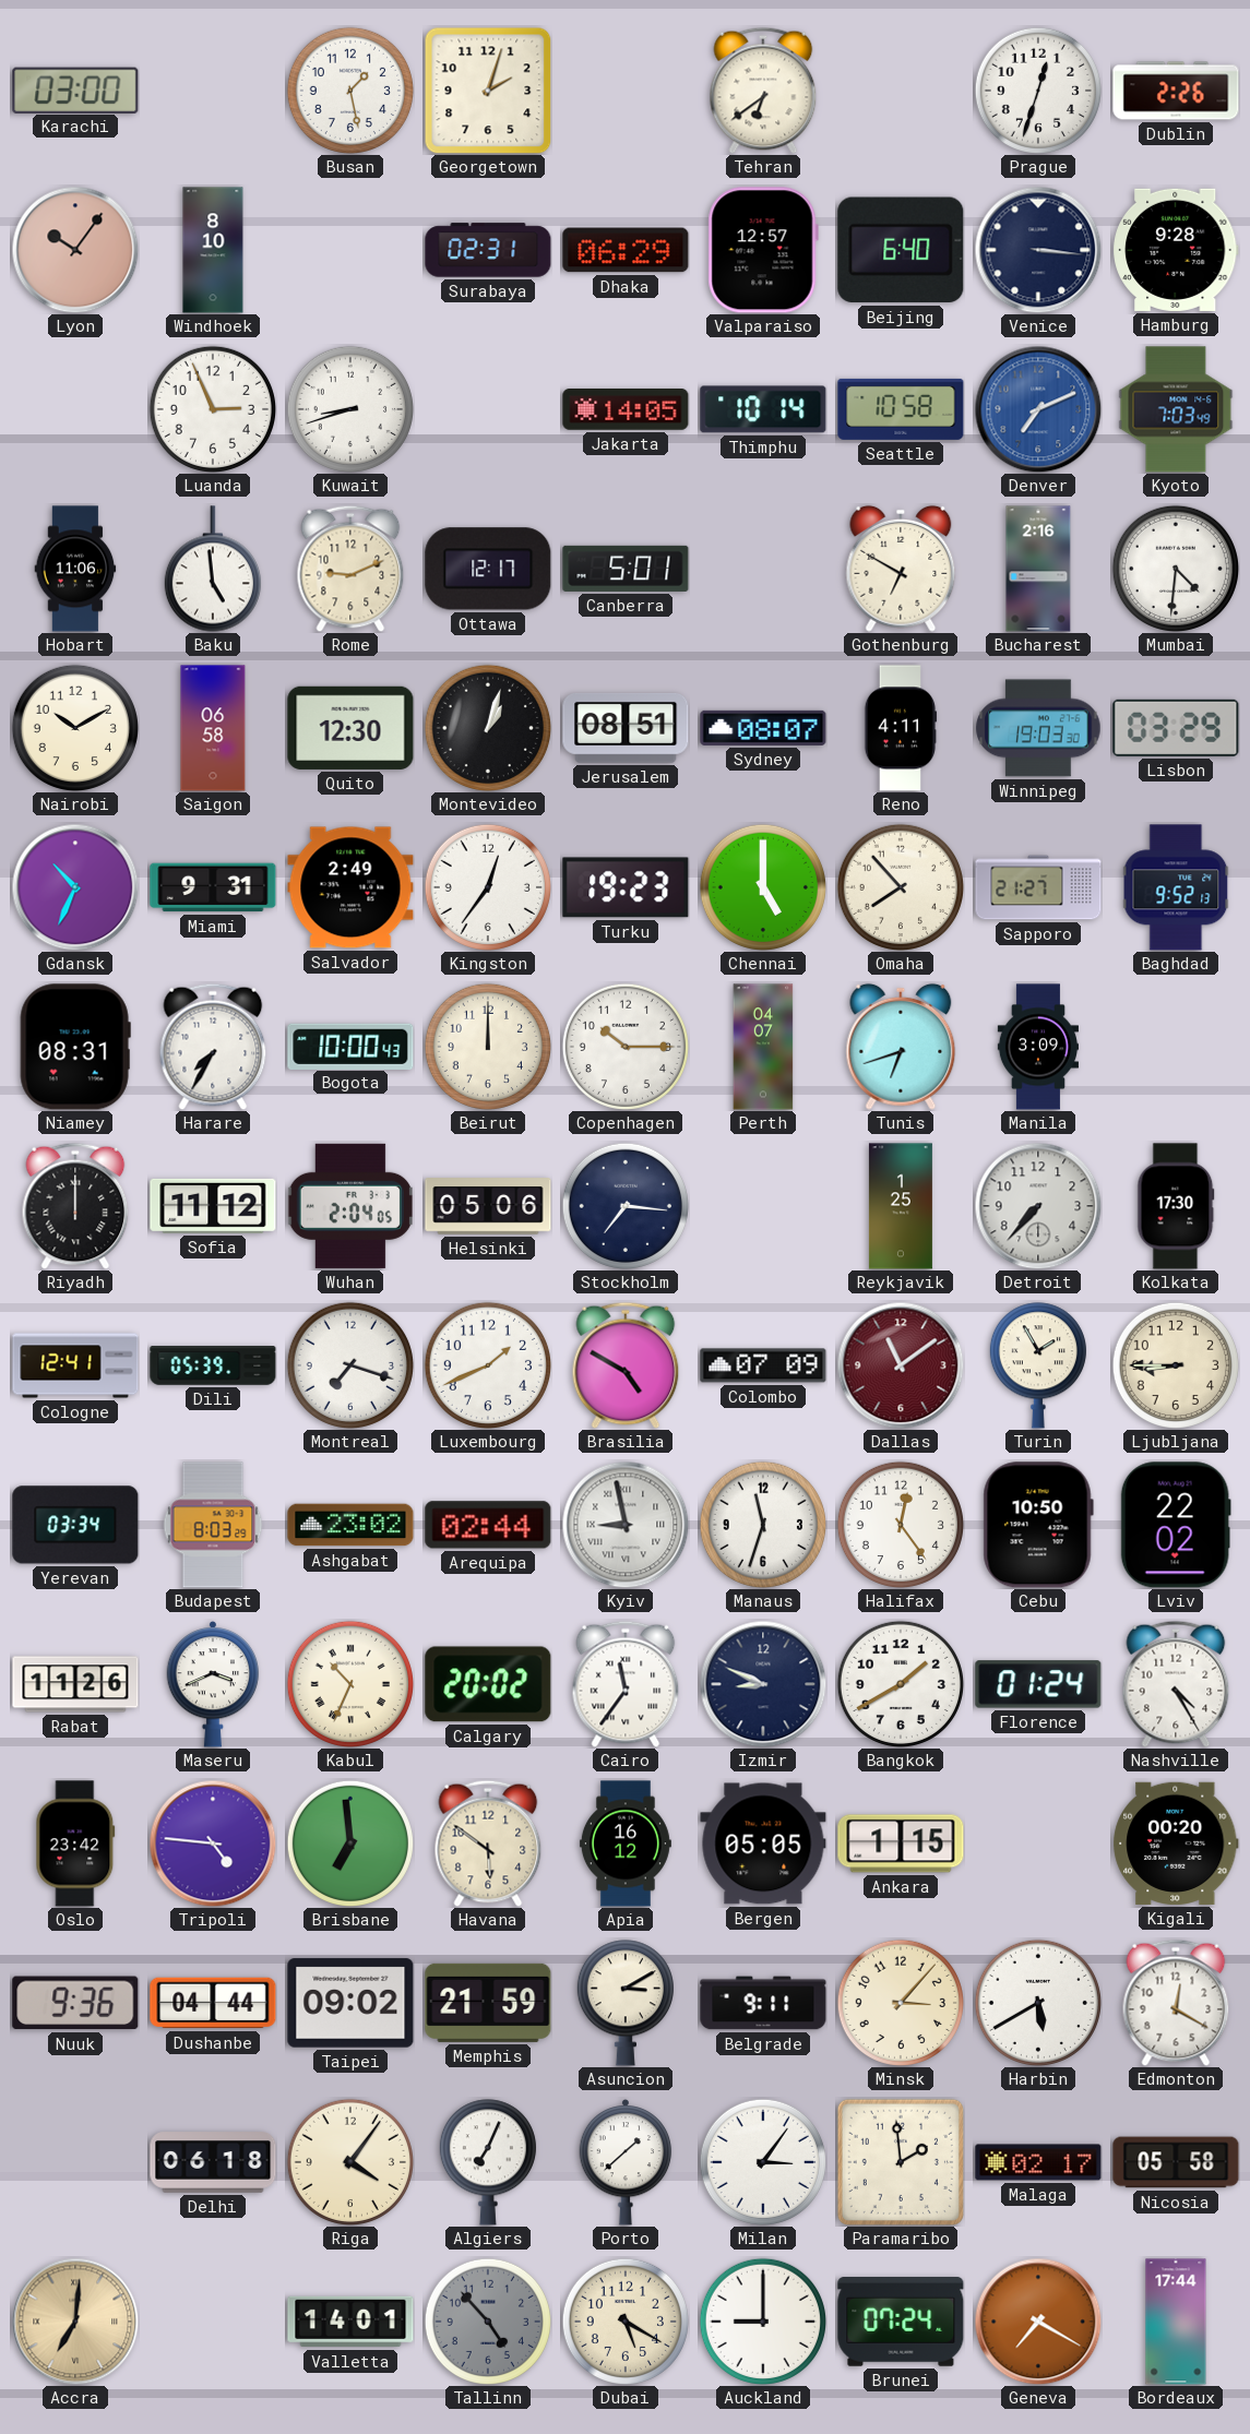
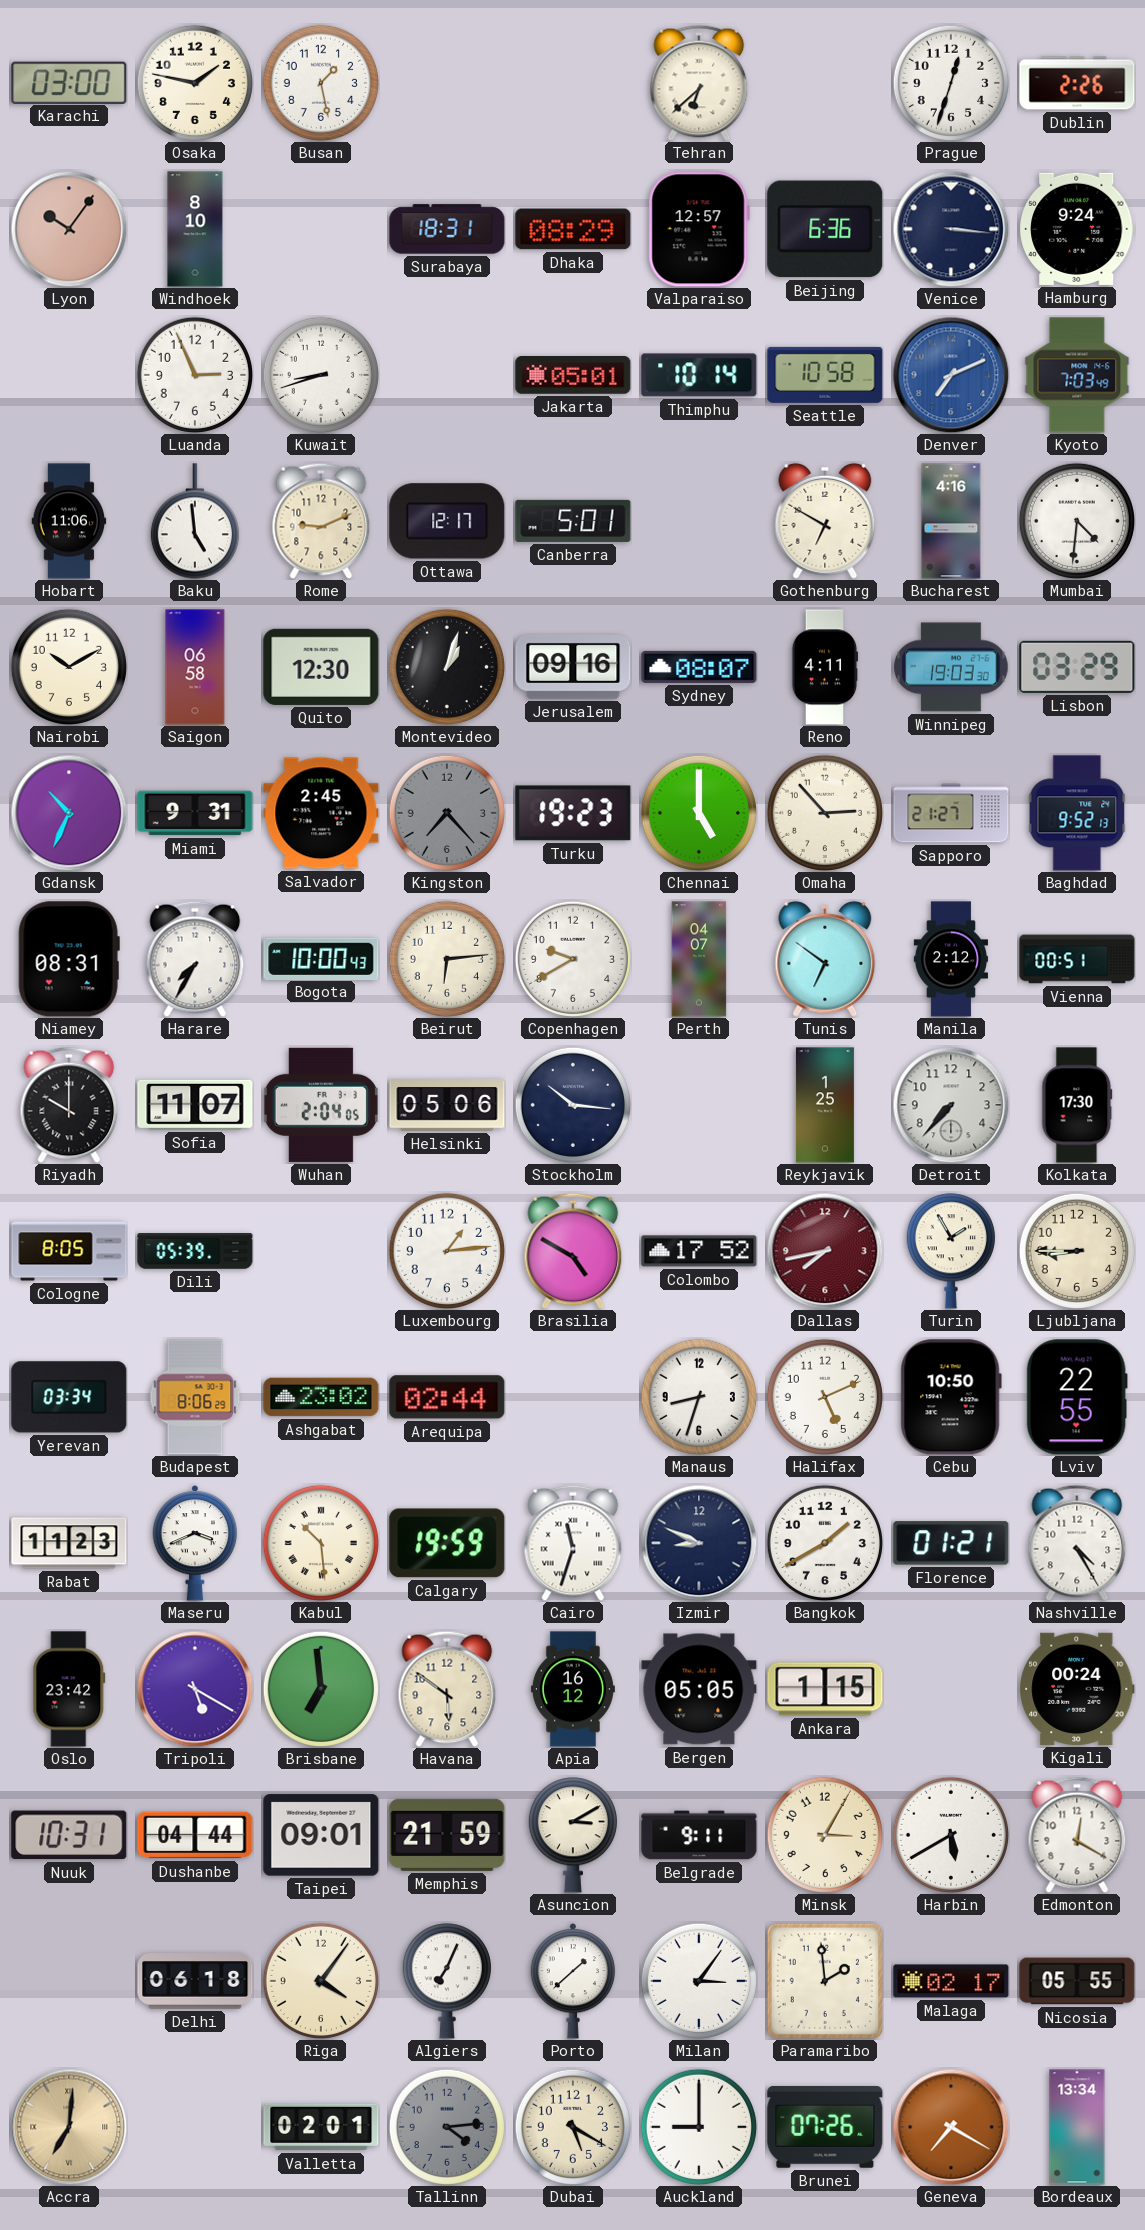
Osaka: none -> 1:47
Georgetown: 2:03 -> none
Tehran: 6:39 -> 6:38
Surabaya: 02:31 -> 18:31
Dhaka: 06:29 -> 08:29
Beijing: 6:40 -> 6:36
Hamburg: 9:28 -> 9:24
Jakarta: 14:05 -> 05:01
Bucharest: 2:16 -> 4:16
Jerusalem: 08:51 -> 09:16
Salvador: 2:49 -> 2:45
Kingston: 12:36 -> 7:23
Kingston dial: white -> grey
Omaha: 7:53 -> 2:53
Beirut: 12:00 -> 6:14
Copenhagen: 10:15 -> 9:40
Tunis: 6:42 -> 6:51
Manila: 3:09 -> 2:12
Vienna: none -> 00:51
Riyadh: 12:00 -> 10:00
Sofia: 11:12 -> 11:07
Stockholm: 7:16 -> 10:16
Cologne: 12:41 -> 8:05
Montreal: 7:18 -> none
Luxembourg: 1:41 -> 1:14
Colombo: 07:09 -> 17:52
Dallas: 11:09 -> 7:43
Budapest: 8:03 -> 8:06
Kyiv: 8:58 -> none
Manaus: 11:33 -> 8:33
Halifax: 12:24 -> 5:11
Lviv: 22:02 -> 22:55
Rabat: 11:26 -> 11:23
Kabul: 10:34 -> 10:29
Calgary: 20:02 -> 19:59
Cairo: 11:36 -> 11:33
Florence: 01:24 -> 01:21
Tripoli: 4:46 -> 5:20
Kigali: 00:20 -> 00:24
Nuuk: 9:36 -> 10:31
Taipei: 09:02 -> 09:01
Minsk: 3:07 -> 3:05
Nicosia: 05:58 -> 05:55
Valletta: 14:01 -> 02:01
Tallinn: 4:53 -> 4:14
Brunei: 07:24 -> 07:26
Bordeaux: 17:44 -> 13:34
